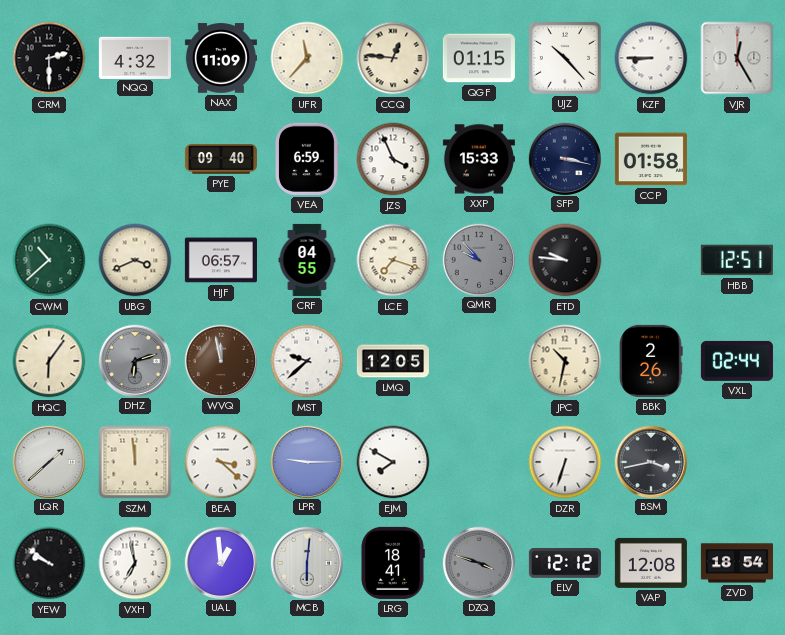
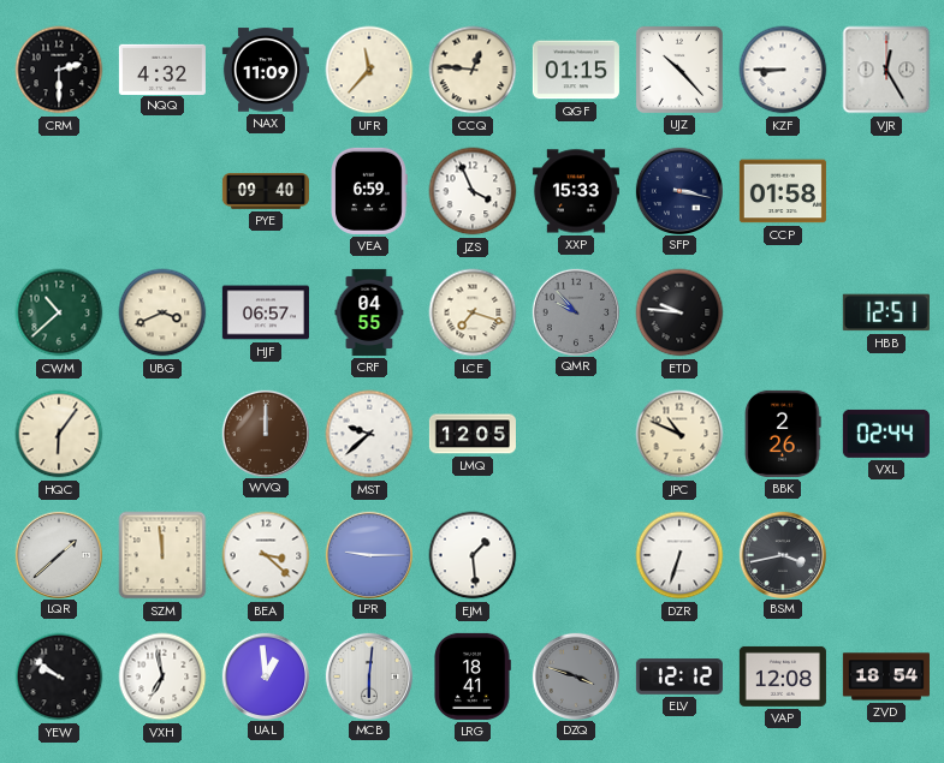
DHZ: 6:12 -> none
WVQ: 11:58 -> 12:00
JPC: 10:32 -> 10:49
EJM: 7:50 -> 1:29
